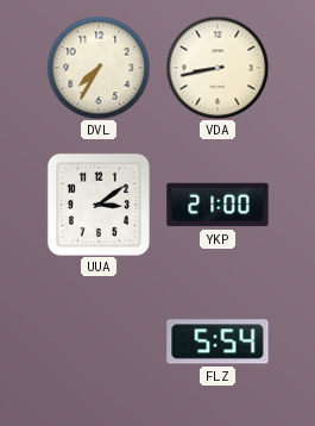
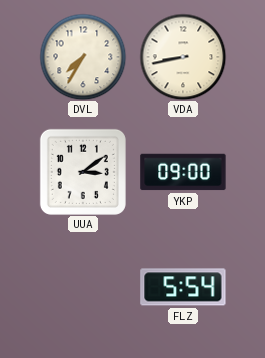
YKP: 21:00 -> 09:00
